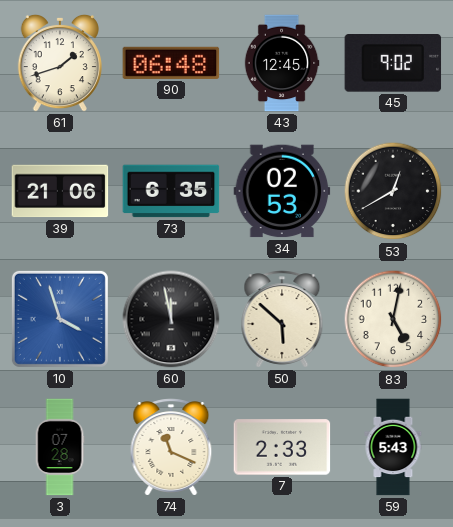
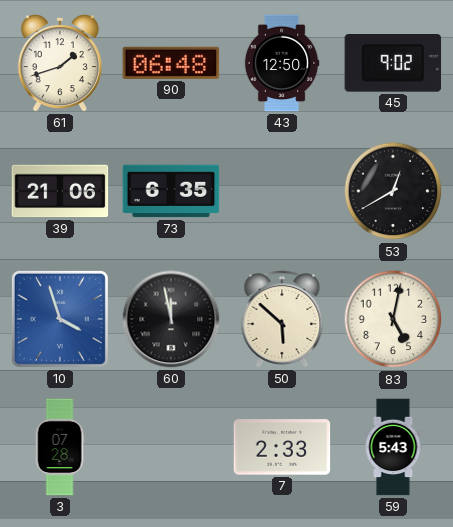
43: 12:45 -> 12:50
34: 02:53 -> none
74: 11:19 -> none
